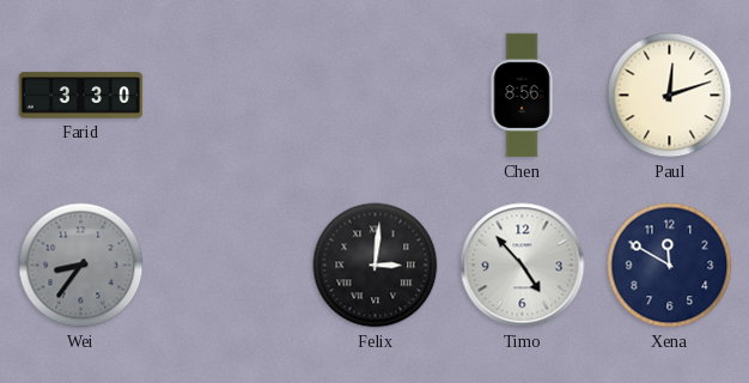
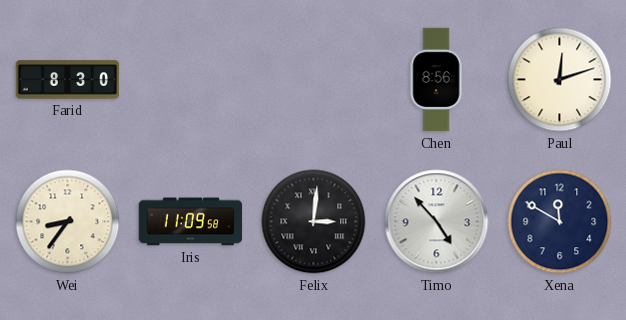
Farid: 3:30 -> 8:30
Wei dial: grey -> cream
Iris: none -> 11:09
